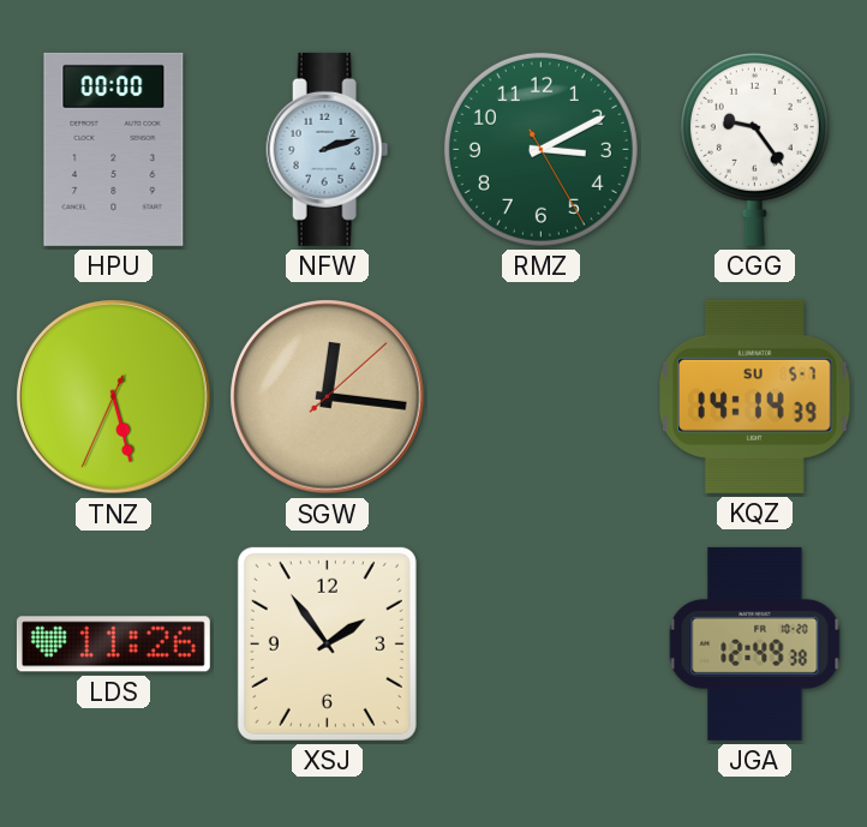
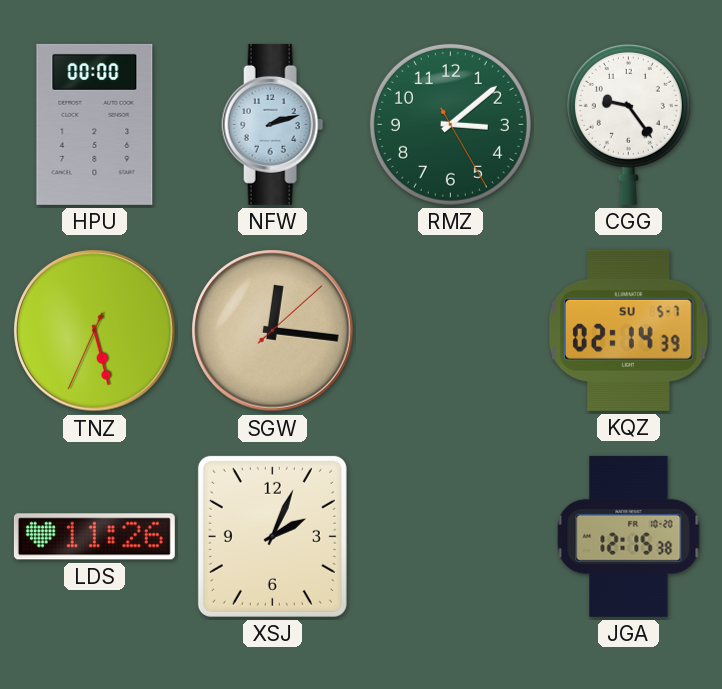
RMZ: 3:10 -> 3:08
KQZ: 14:14 -> 02:14
XSJ: 1:54 -> 2:04
JGA: 12:49 -> 12:15
